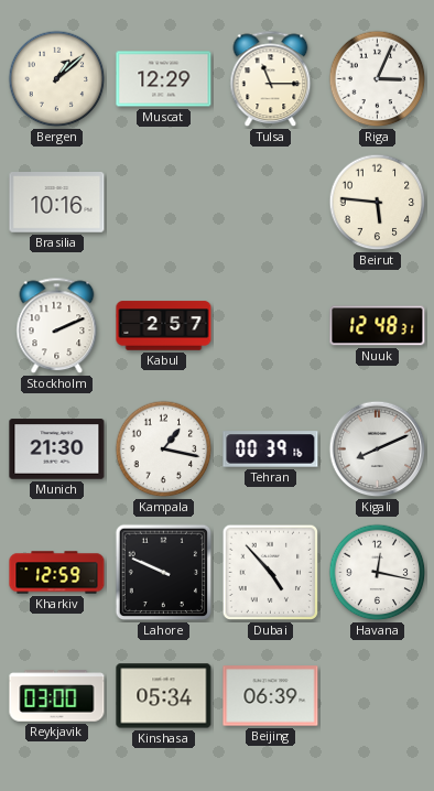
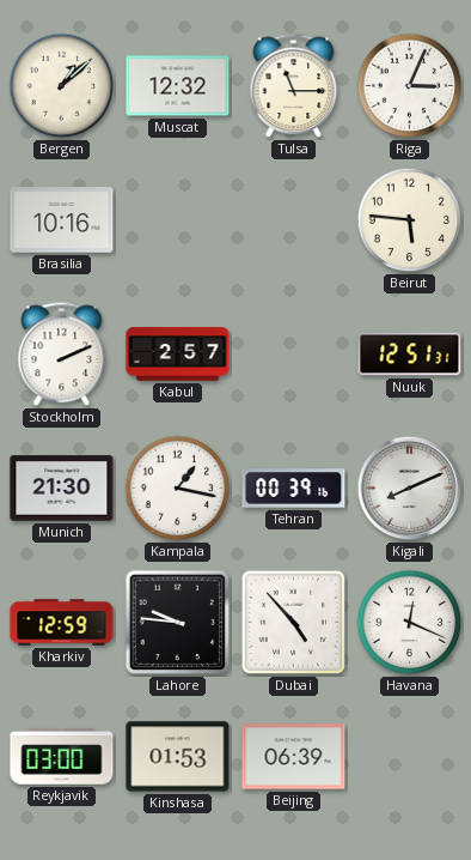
Muscat: 12:29 -> 12:32
Nuuk: 12:48 -> 12:51
Lahore: 9:49 -> 9:46
Havana: 12:17 -> 12:19
Kinshasa: 05:34 -> 01:53
